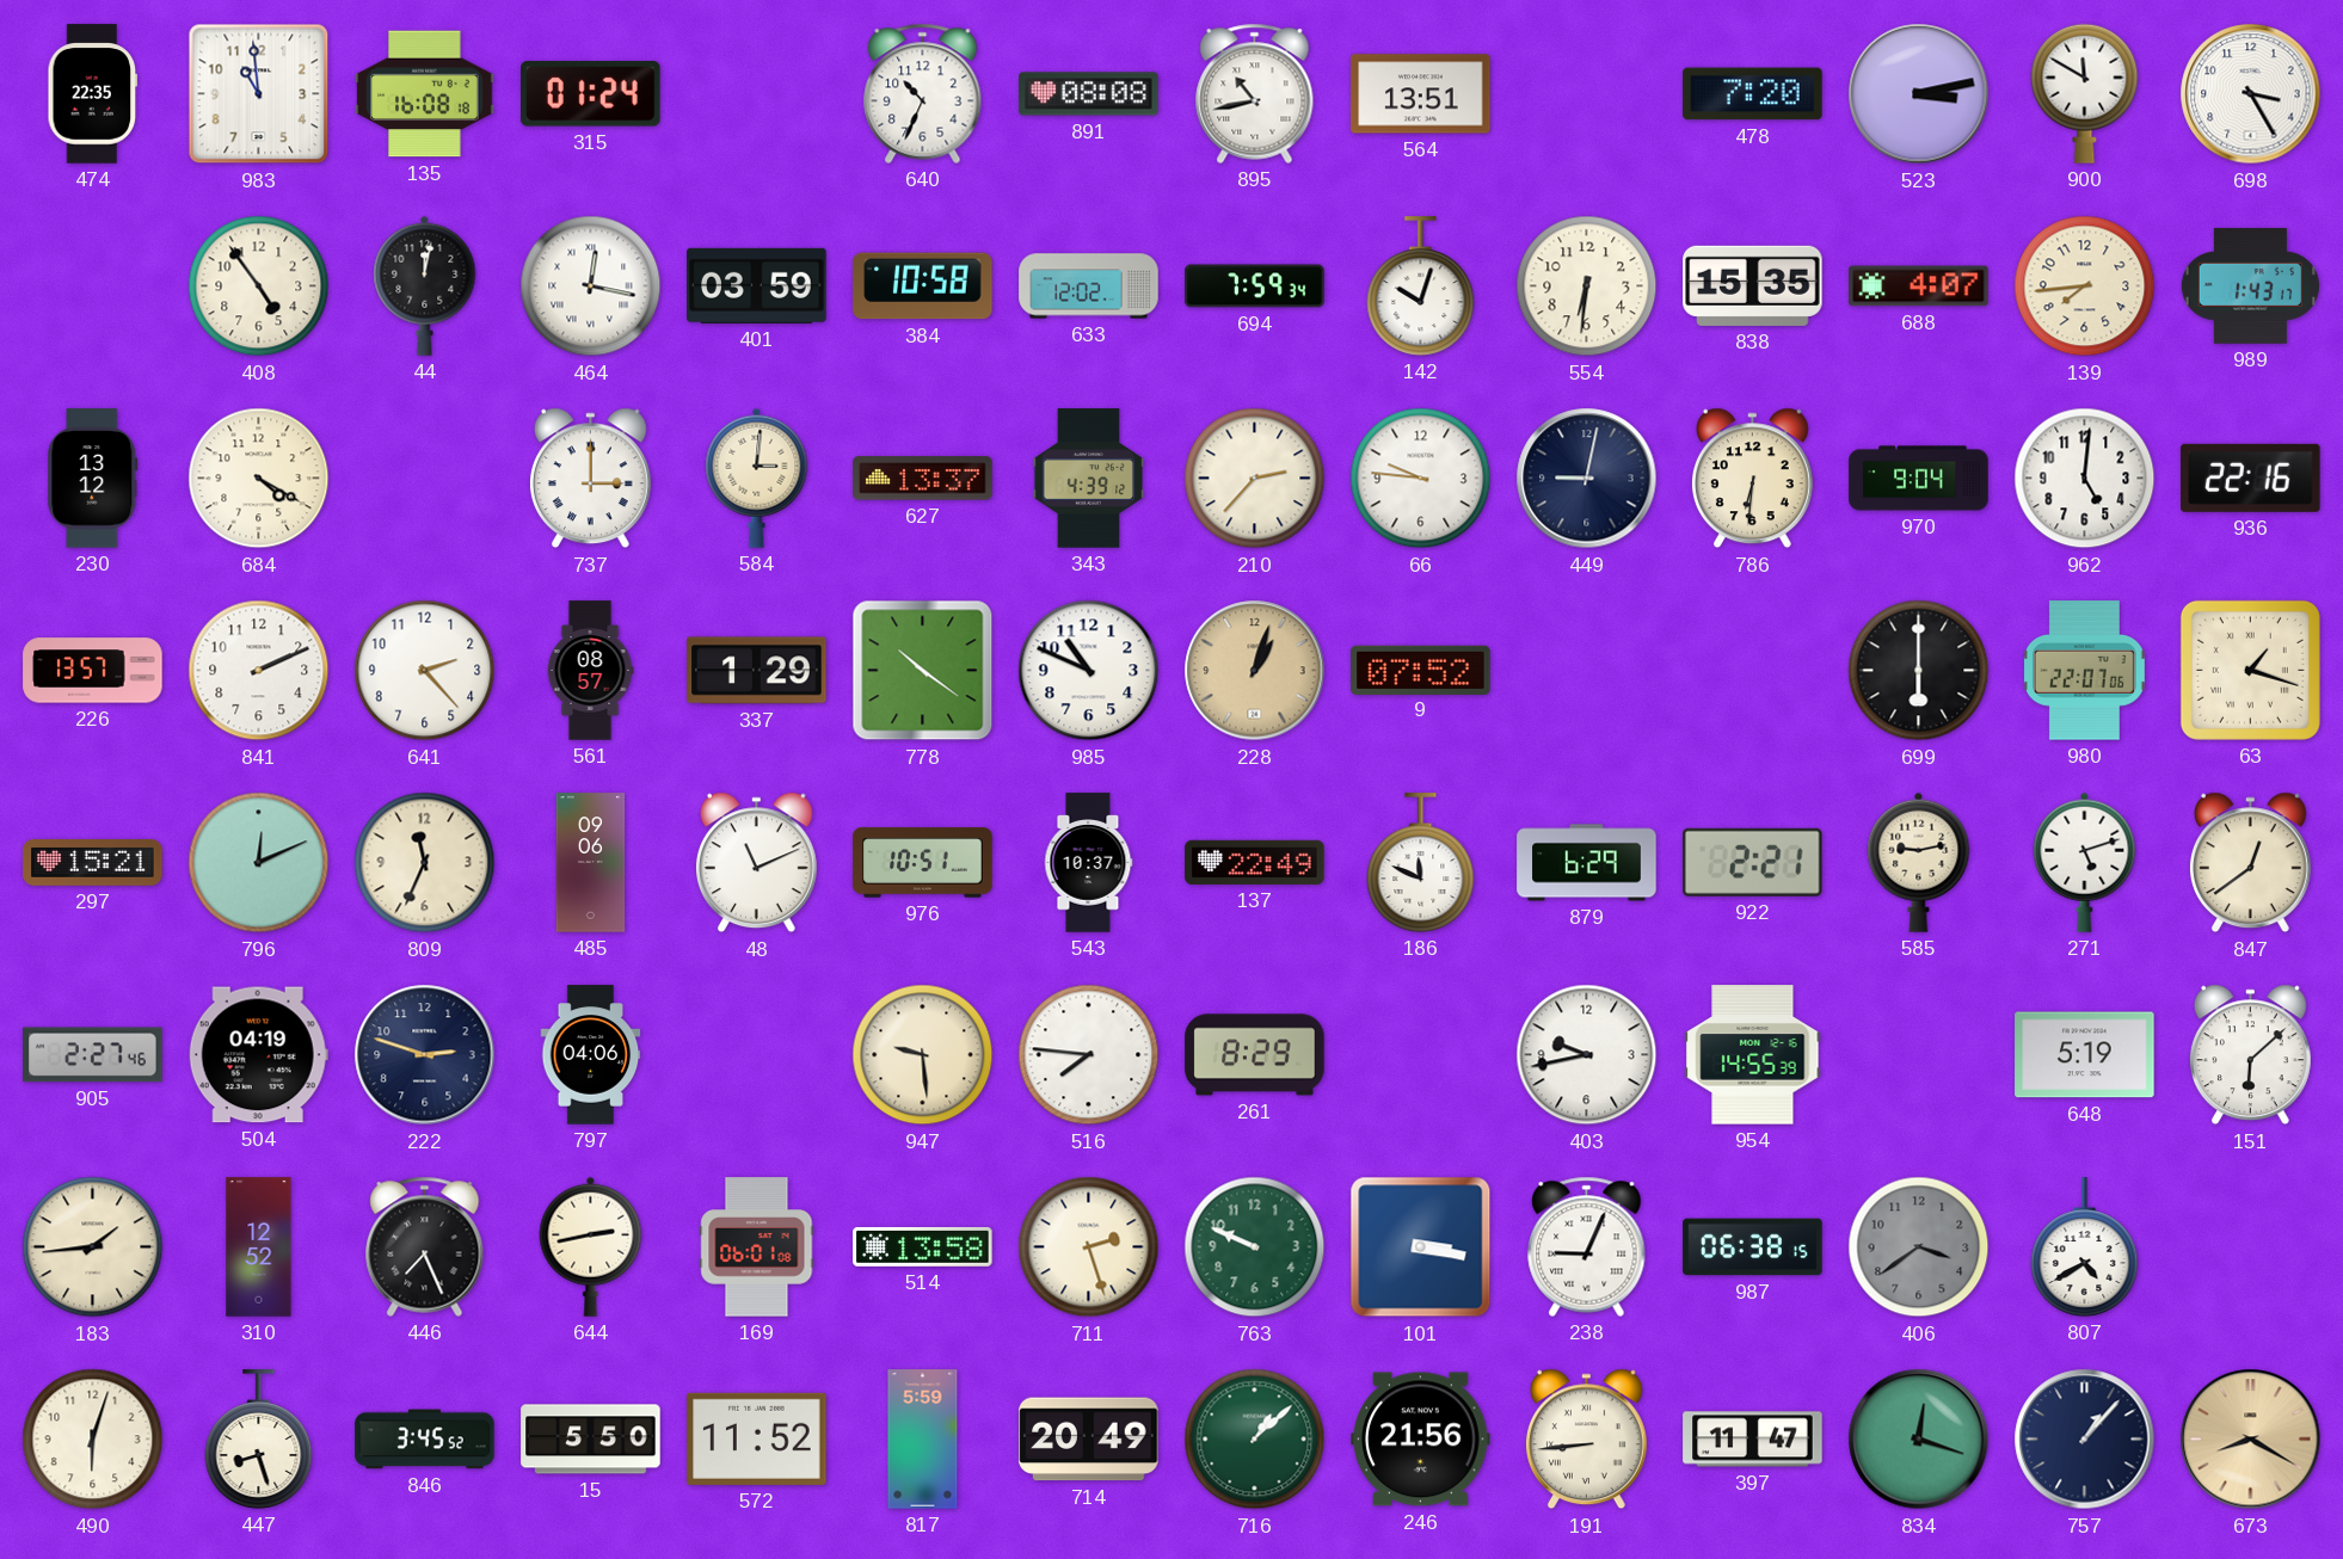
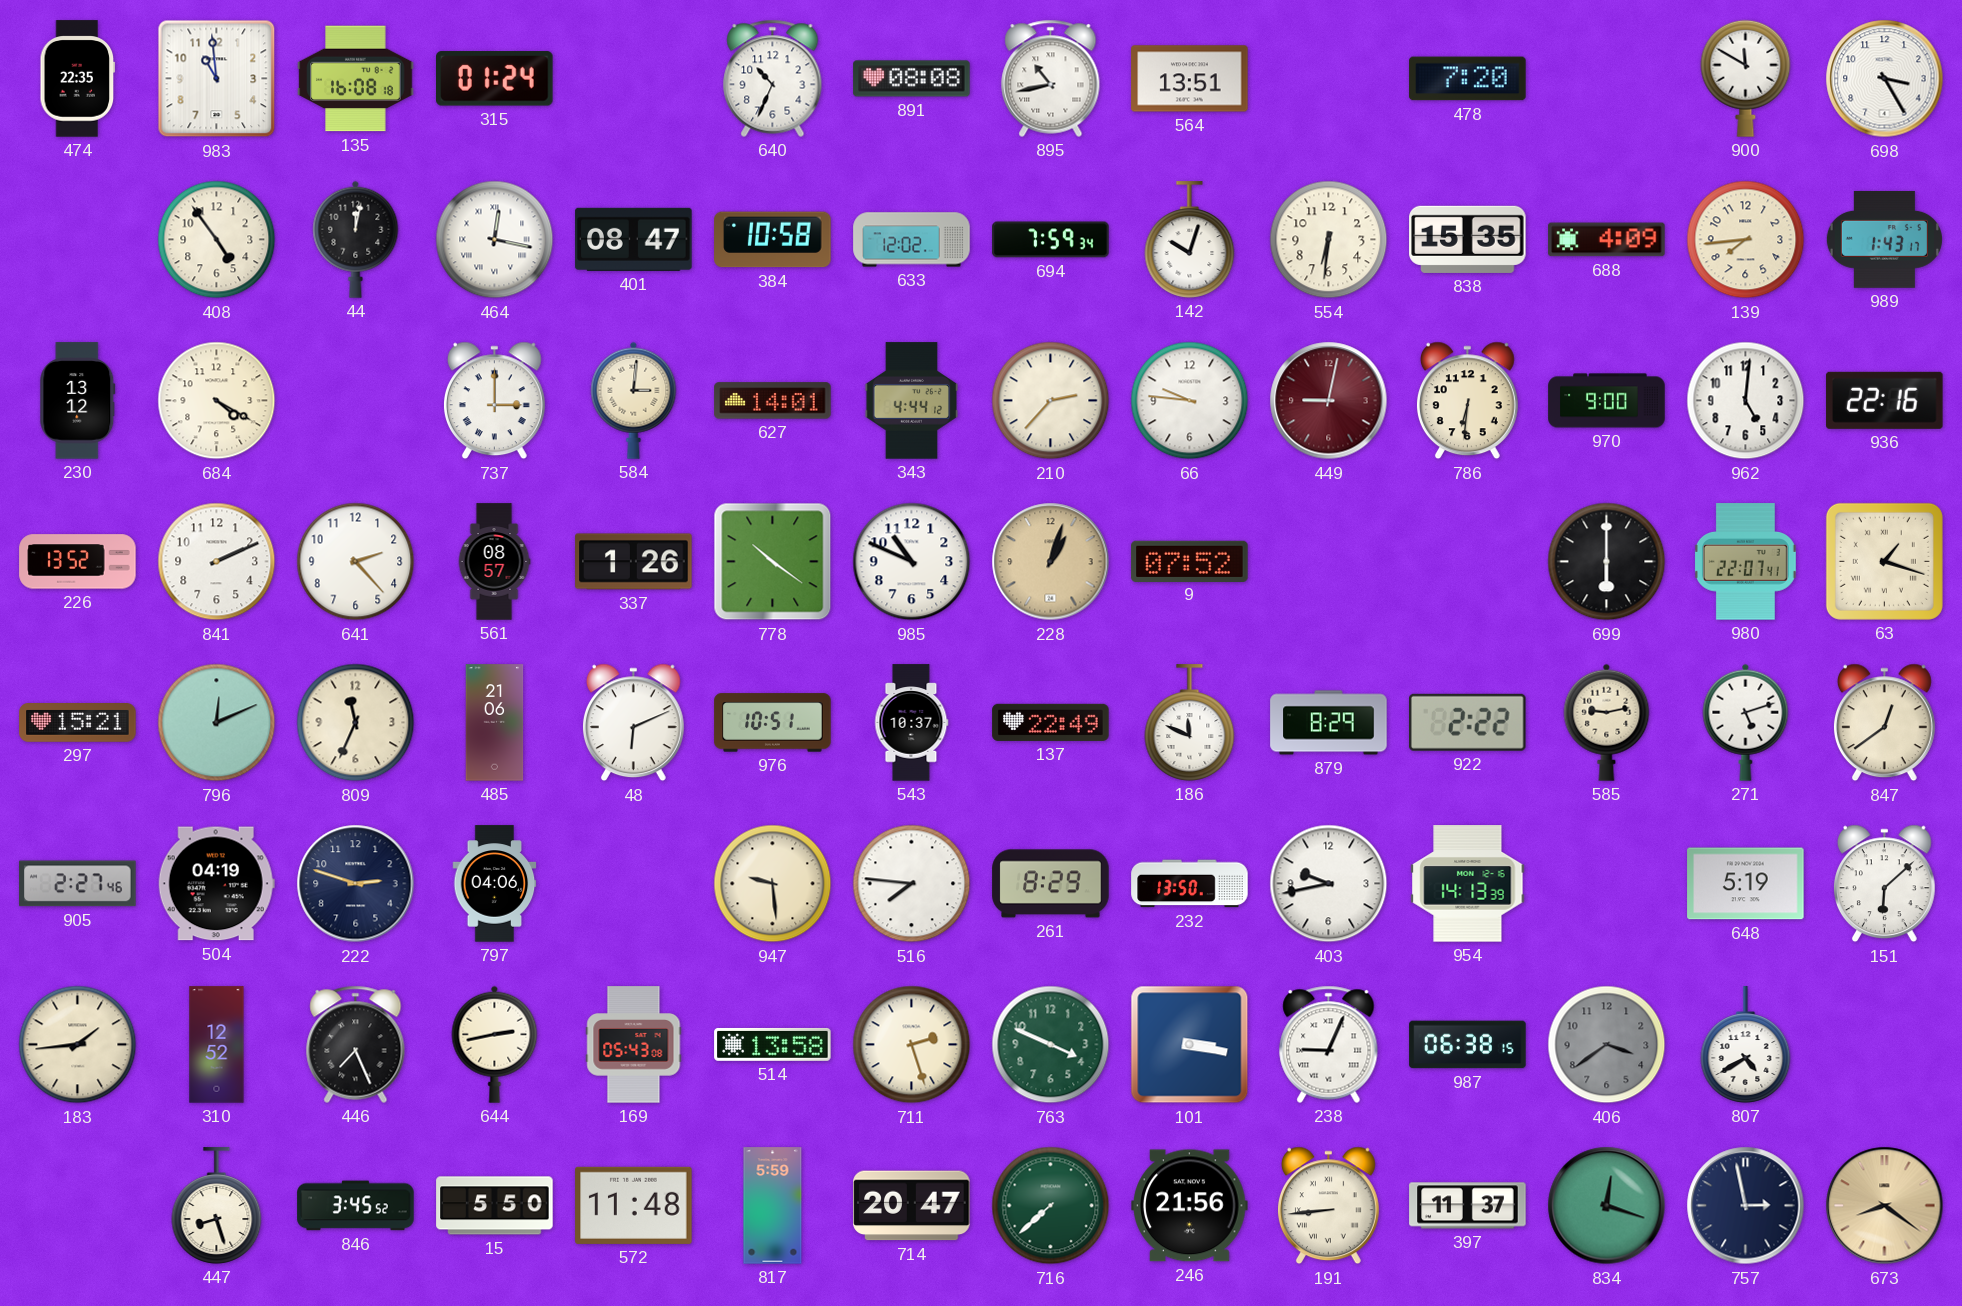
523: 3:13 -> none
401: 03:59 -> 08:47
688: 4:07 -> 4:09
627: 13:37 -> 14:01
343: 4:39 -> 4:44
449 dial: navy -> burgundy
970: 9:04 -> 9:00
226: 13:57 -> 13:52
337: 1:29 -> 1:26
980: 22:07:06 -> 22:07:41
485: 09:06 -> 21:06
48: 11:11 -> 6:11
879: 6:29 -> 8:29
922: 2:21 -> 2:22
232: none -> 13:50
954: 14:55 -> 14:13
169: 06:01 -> 05:43
763: 9:49 -> 3:49
490: 6:03 -> none
572: 11:52 -> 11:48
714: 20:49 -> 20:47
716: 1:08 -> 7:38
397: 11:47 -> 11:37
757: 1:07 -> 2:58
673: 8:20 -> 8:21
